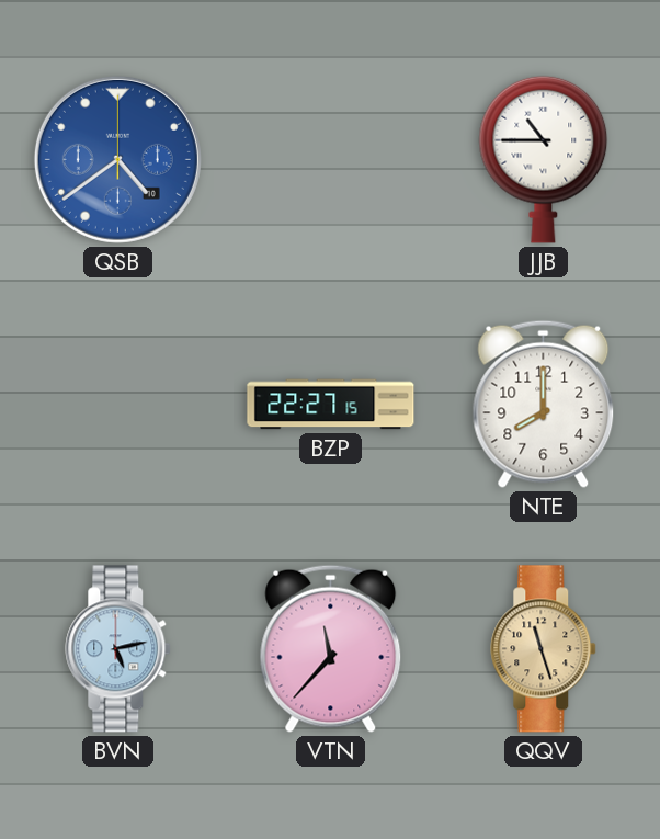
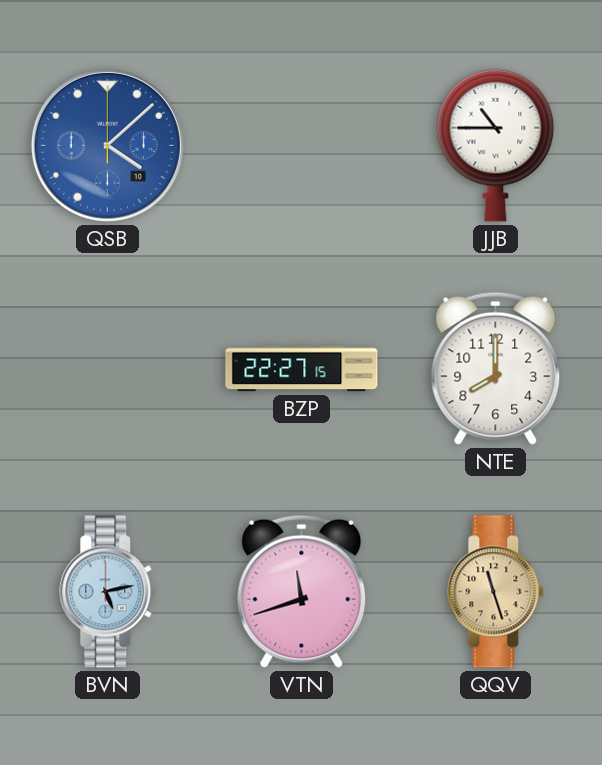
QSB: 4:39 -> 4:08
VTN: 11:37 -> 11:42
